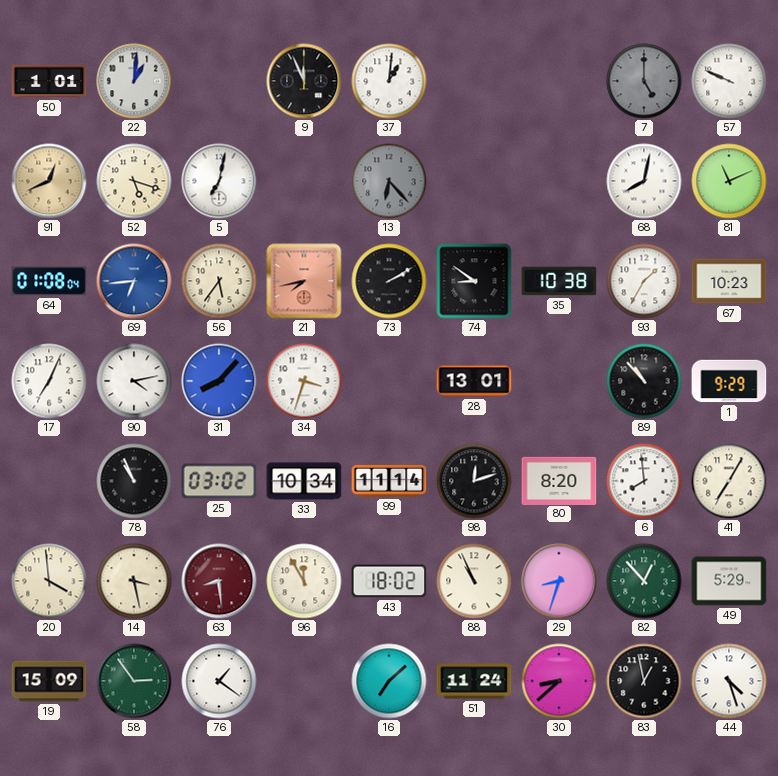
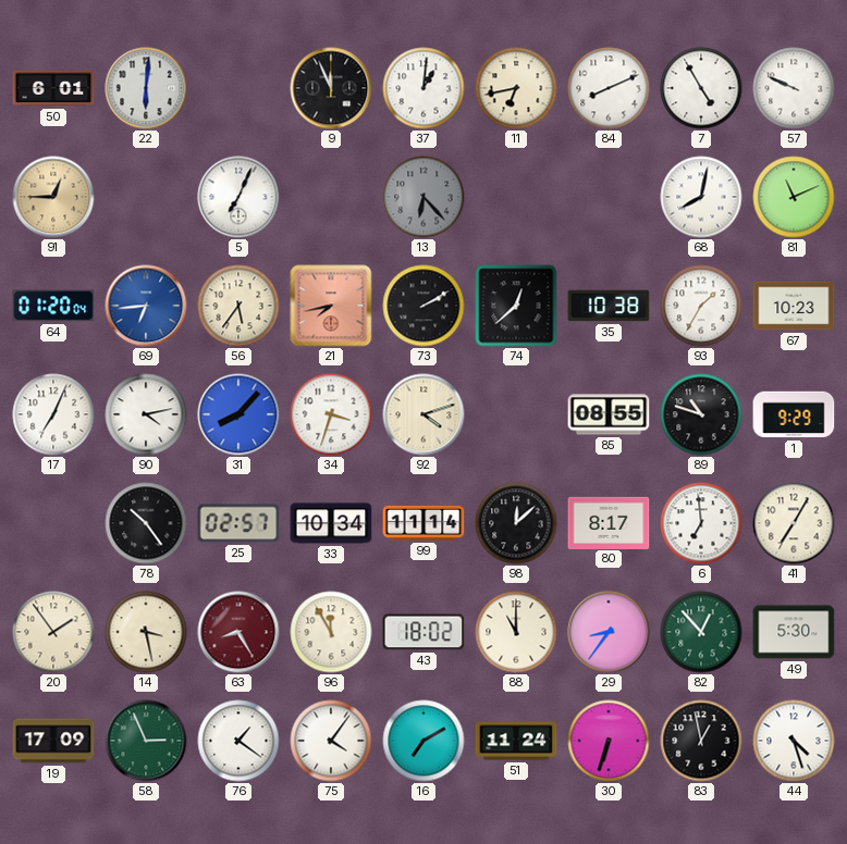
50: 1:01 -> 6:01
22: 1:01 -> 6:01
11: none -> 6:43
84: none -> 8:11
7: 5:00 -> 4:55
7 dial: grey -> white
91: 12:41 -> 12:45
52: 5:18 -> none
5: 7:02 -> 7:04
64: 01:08 -> 01:20
74: 8:51 -> 12:38
92: none -> 4:12
28: 13:01 -> none
85: none -> 08:55
89: 10:53 -> 10:48
78: 10:56 -> 10:24
25: 03:02 -> 02:57
98: 12:12 -> 12:08
80: 8:20 -> 8:17
6: 7:59 -> 6:59
20: 3:59 -> 1:54
63: 8:29 -> 8:25
88: 10:56 -> 11:00
29: 8:33 -> 8:36
49: 5:29 -> 5:30
19: 15:09 -> 17:09
58: 2:54 -> 2:56
75: none -> 4:06
16: 7:08 -> 7:10
30: 8:38 -> 6:33
